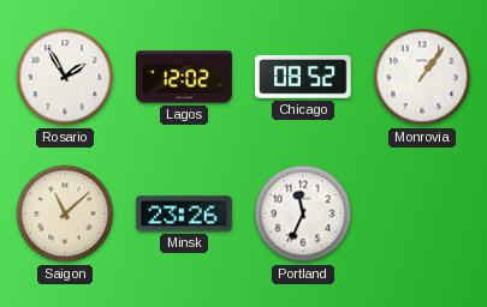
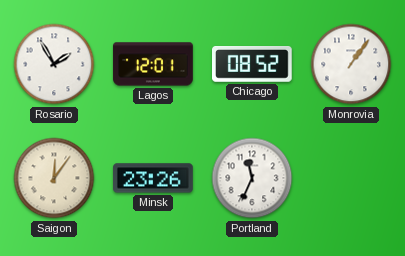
Lagos: 12:02 -> 12:01
Saigon: 11:08 -> 12:06
